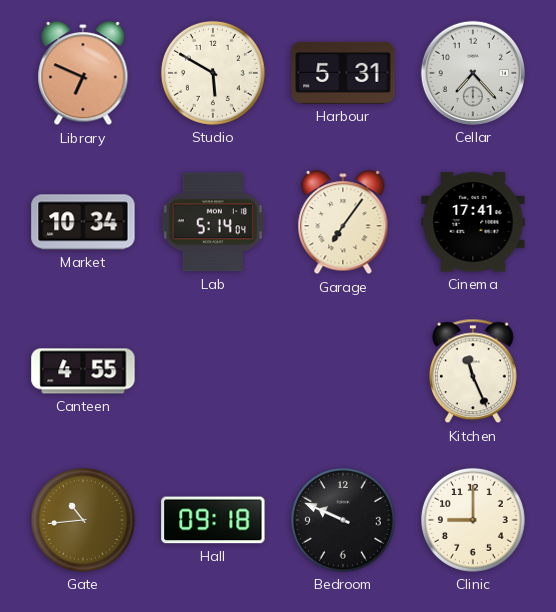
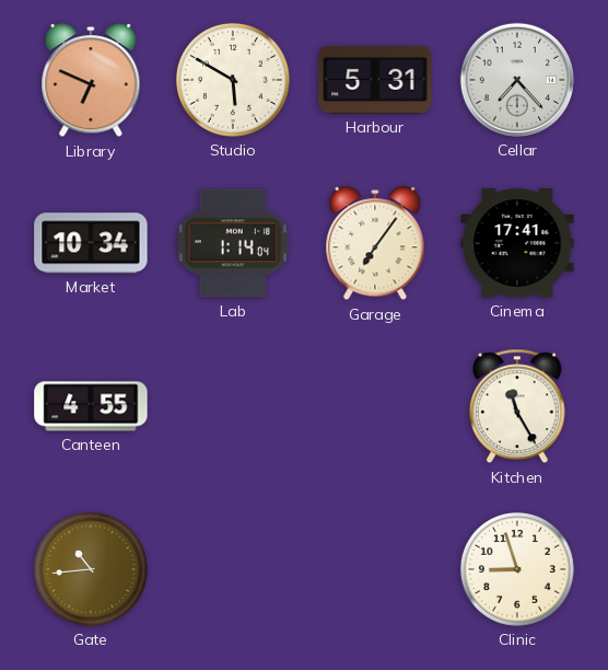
Lab: 5:14 -> 1:14
Kitchen: 11:26 -> 11:25
Hall: 09:18 -> none
Bedroom: 9:49 -> none
Clinic: 9:00 -> 8:57
